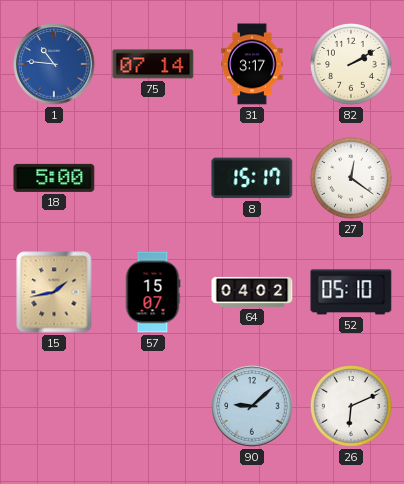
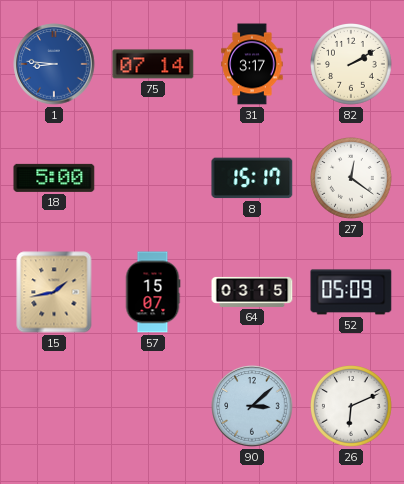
1: 10:46 -> 8:46
64: 04:02 -> 03:15
52: 05:10 -> 05:09
90: 9:08 -> 3:08
